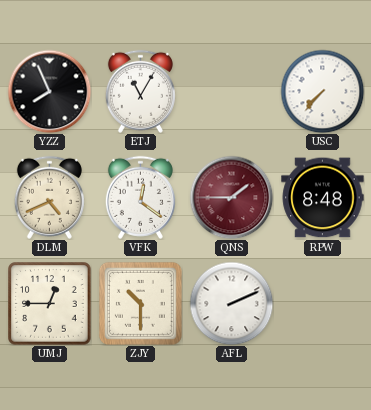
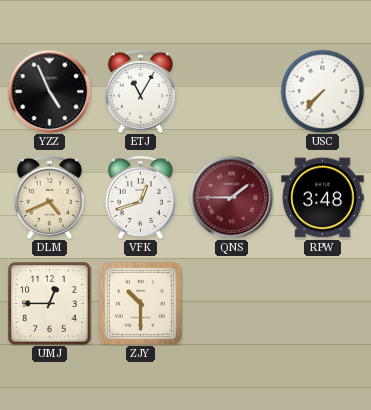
YZZ: 7:56 -> 4:56
VFK: 12:21 -> 12:42
RPW: 8:48 -> 3:48
AFL: 2:11 -> none
